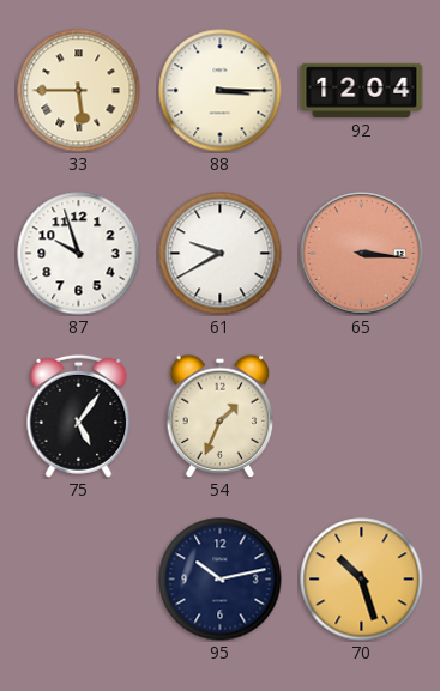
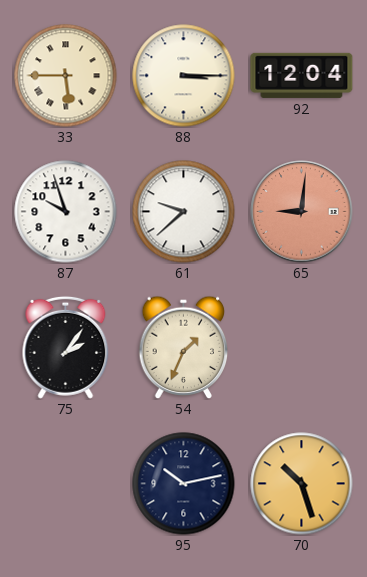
61: 9:40 -> 9:38
65: 3:16 -> 9:01
75: 5:06 -> 2:06
